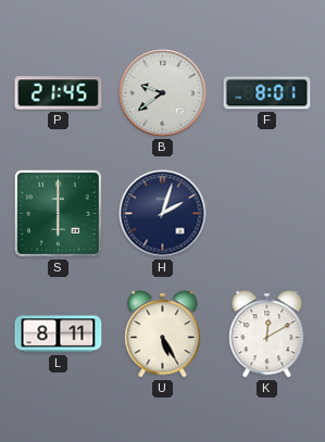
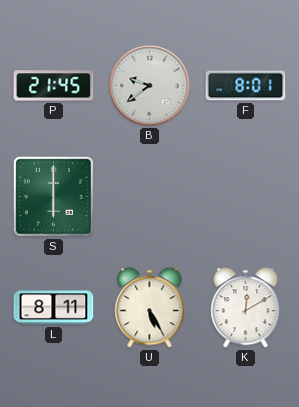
H: 2:03 -> none
